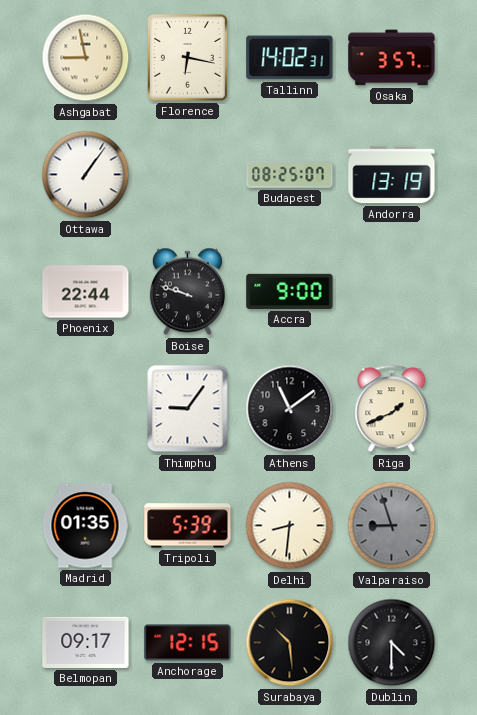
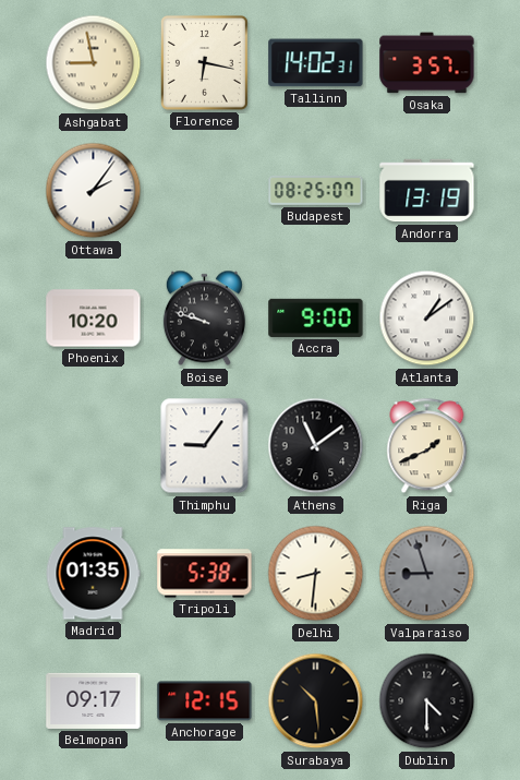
Ottawa: 1:06 -> 2:06
Phoenix: 22:44 -> 10:20
Atlanta: none -> 1:09
Tripoli: 5:39 -> 5:38
